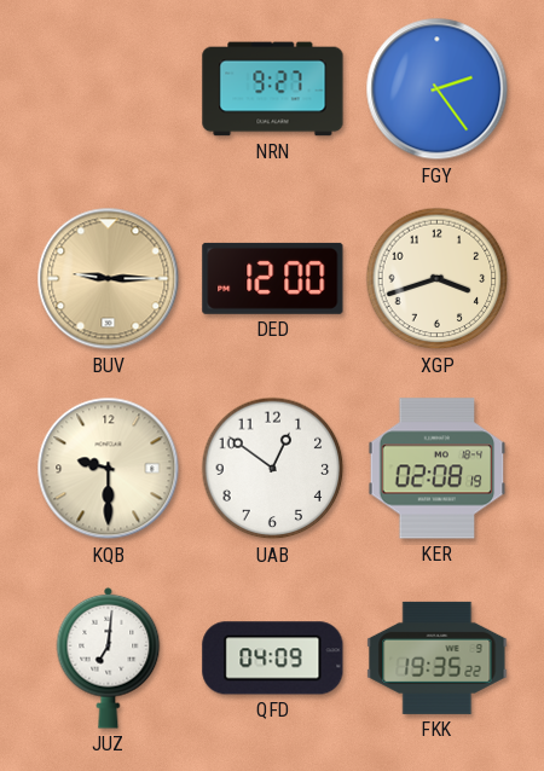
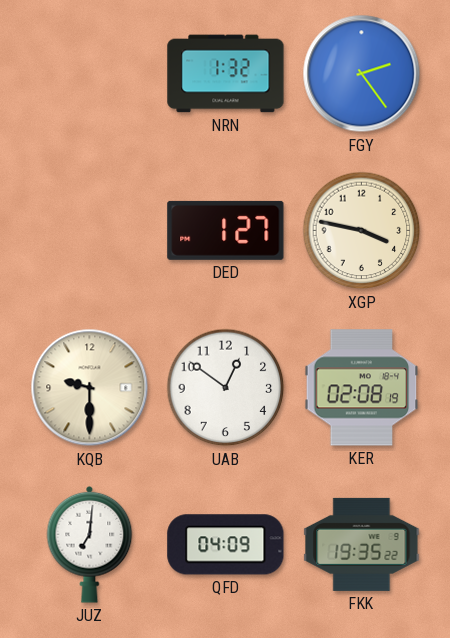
NRN: 9:27 -> 1:32
BUV: 9:15 -> none
DED: 12:00 -> 1:27
XGP: 3:42 -> 3:47
